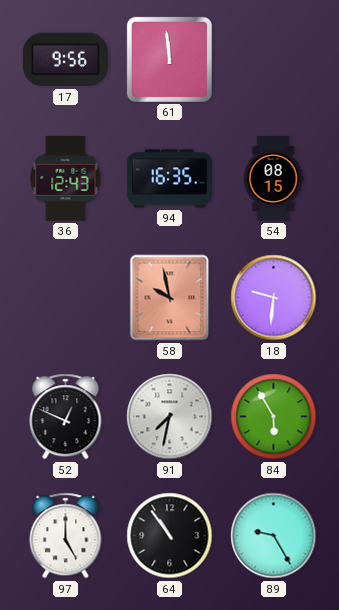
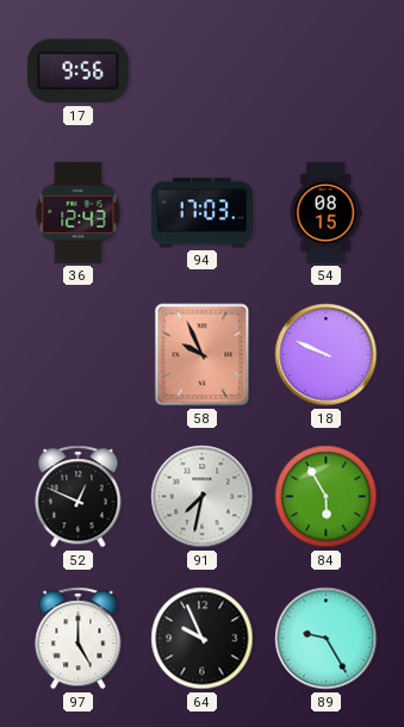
61: 11:59 -> none
94: 16:35 -> 17:03
58: 9:58 -> 9:56
18: 9:31 -> 9:49
64: 10:54 -> 9:56
